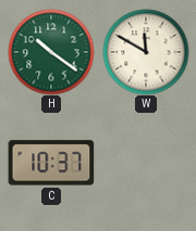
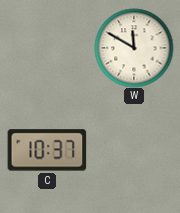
H: 10:21 -> none
